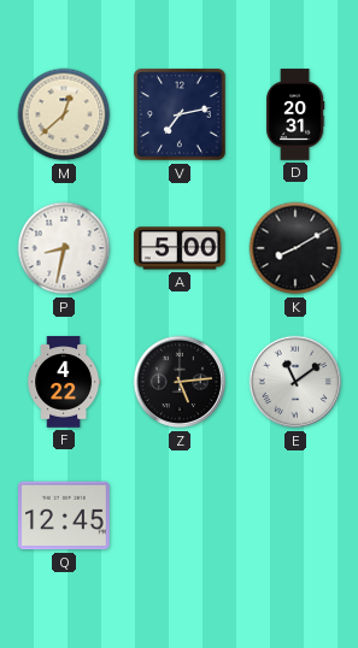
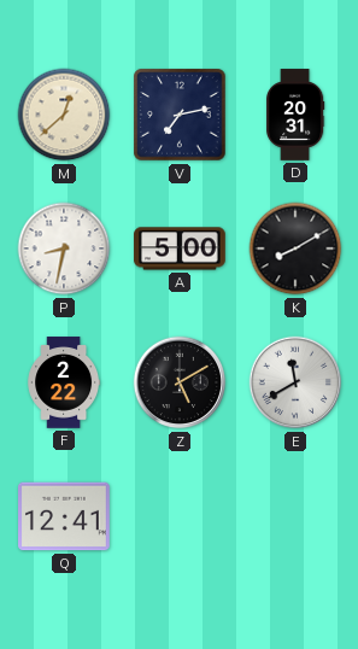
F: 4:22 -> 2:22
Z: 5:14 -> 5:10
E: 11:09 -> 11:40
Q: 12:45 -> 12:41
